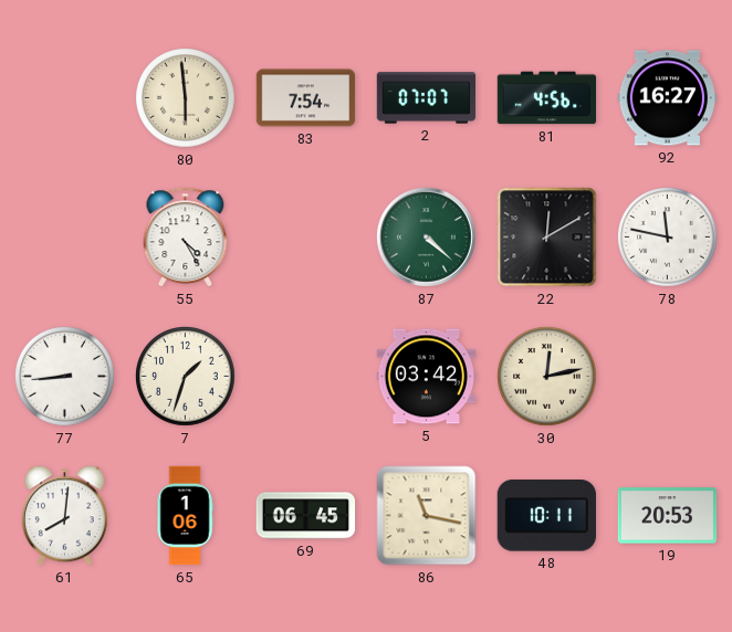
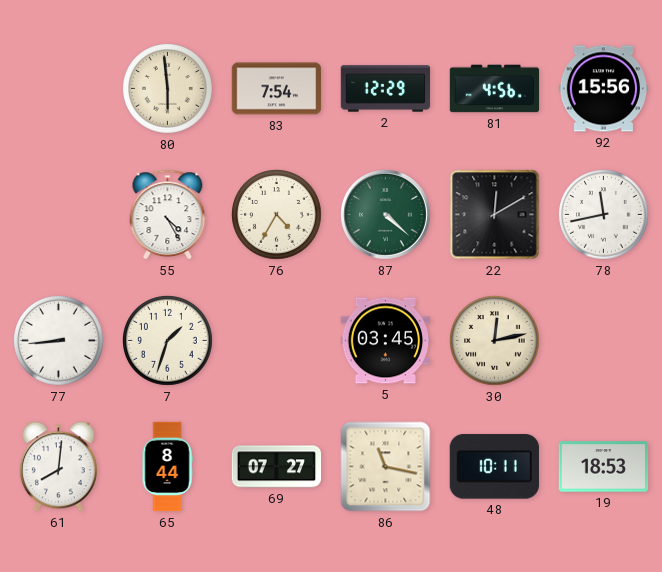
2: 07:07 -> 12:29
92: 16:27 -> 15:56
76: none -> 4:35
78: 11:47 -> 11:43
5: 03:42 -> 03:45
65: 1:06 -> 8:44
69: 06:45 -> 07:27
19: 20:53 -> 18:53
